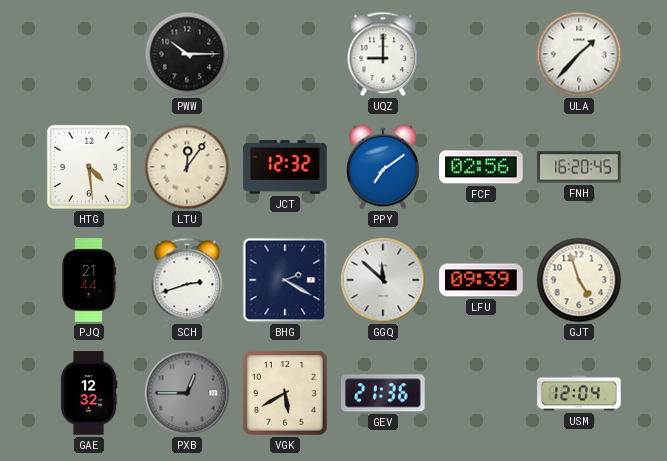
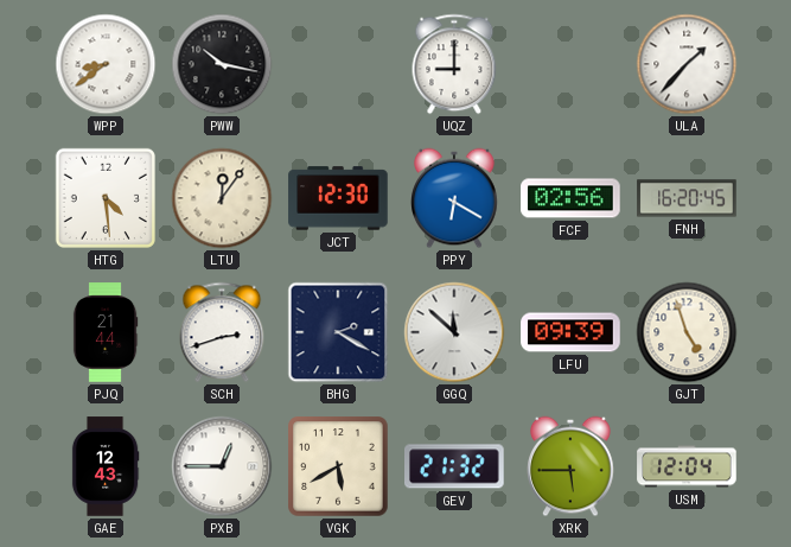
WPP: none -> 8:39
PWW: 10:15 -> 10:17
JCT: 12:32 -> 12:30
PPY: 7:09 -> 6:20
GAE: 12:32 -> 12:43
PXB dial: grey -> white
GEV: 21:36 -> 21:32
XRK: none -> 5:45
